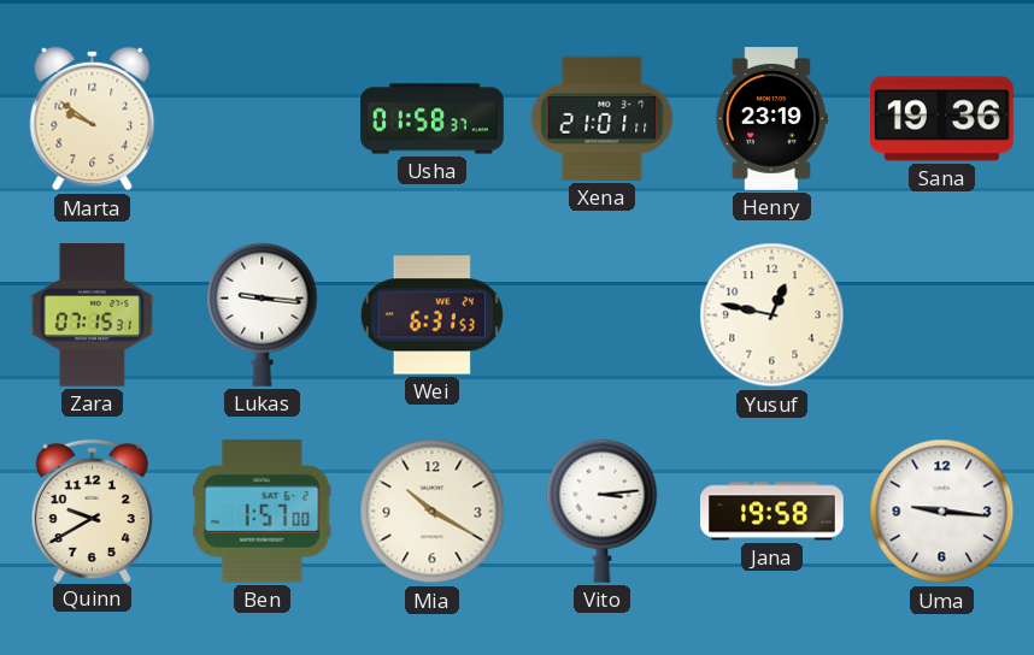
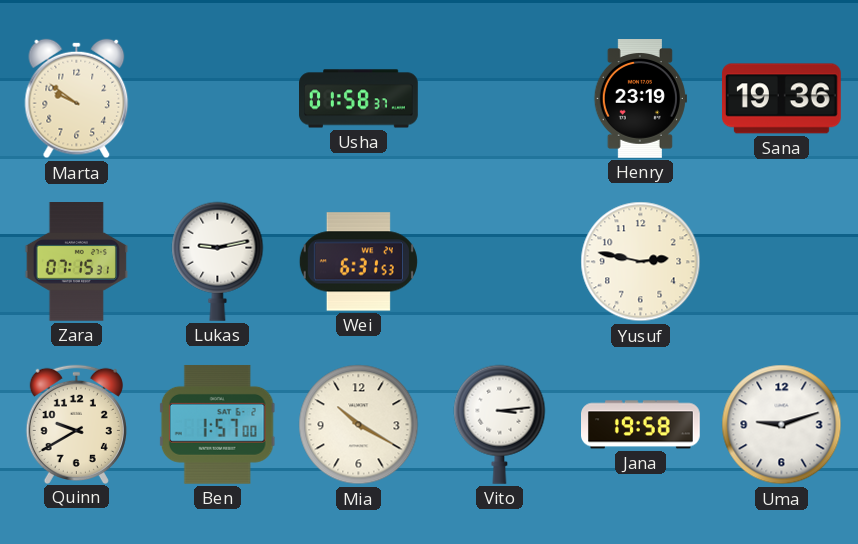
Xena: 21:01 -> none
Lukas: 9:16 -> 9:13
Yusuf: 12:47 -> 2:47
Uma: 9:16 -> 9:12
